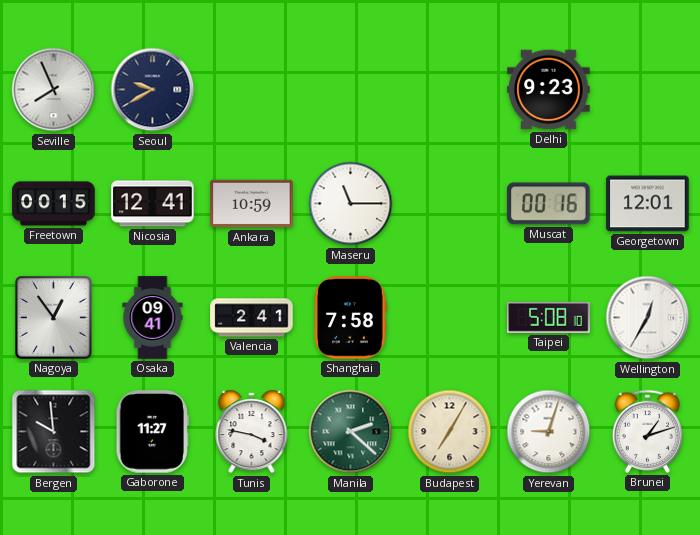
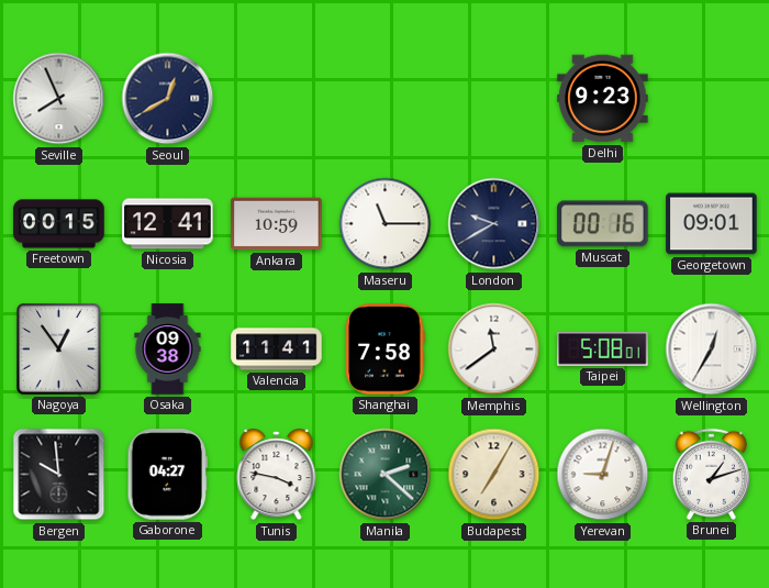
Seoul: 9:40 -> 12:40
London: none -> 9:40
Georgetown: 12:01 -> 09:01
Osaka: 09:41 -> 09:38
Valencia: 2:41 -> 11:41
Memphis: none -> 11:39
Taipei: 5:08:10 -> 5:08:01
Gaborone: 11:27 -> 04:27
